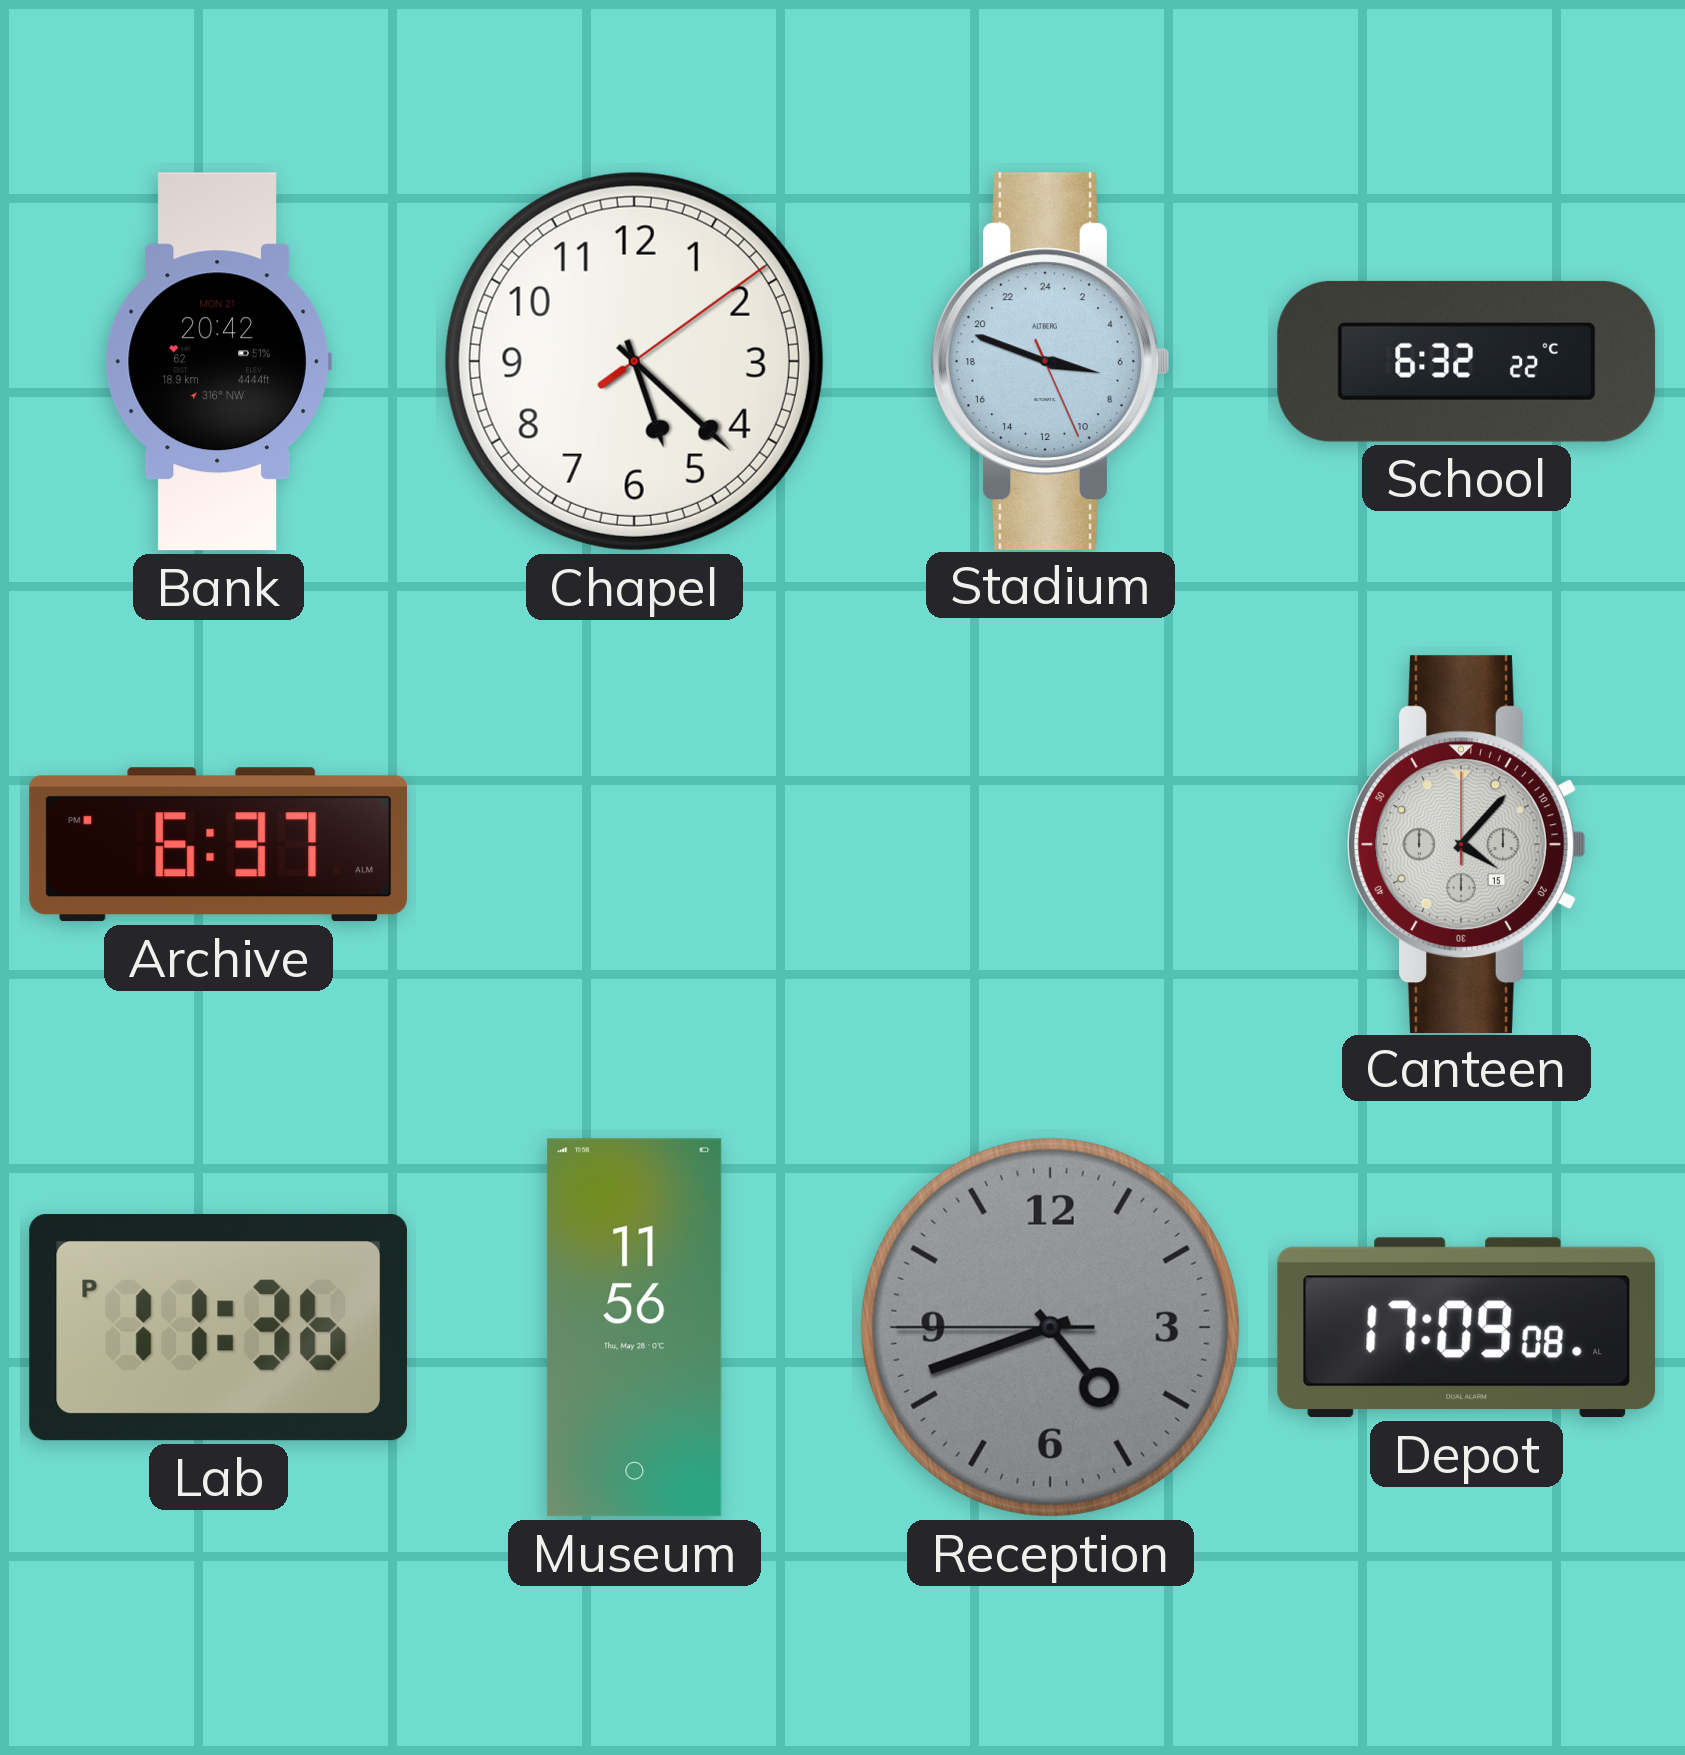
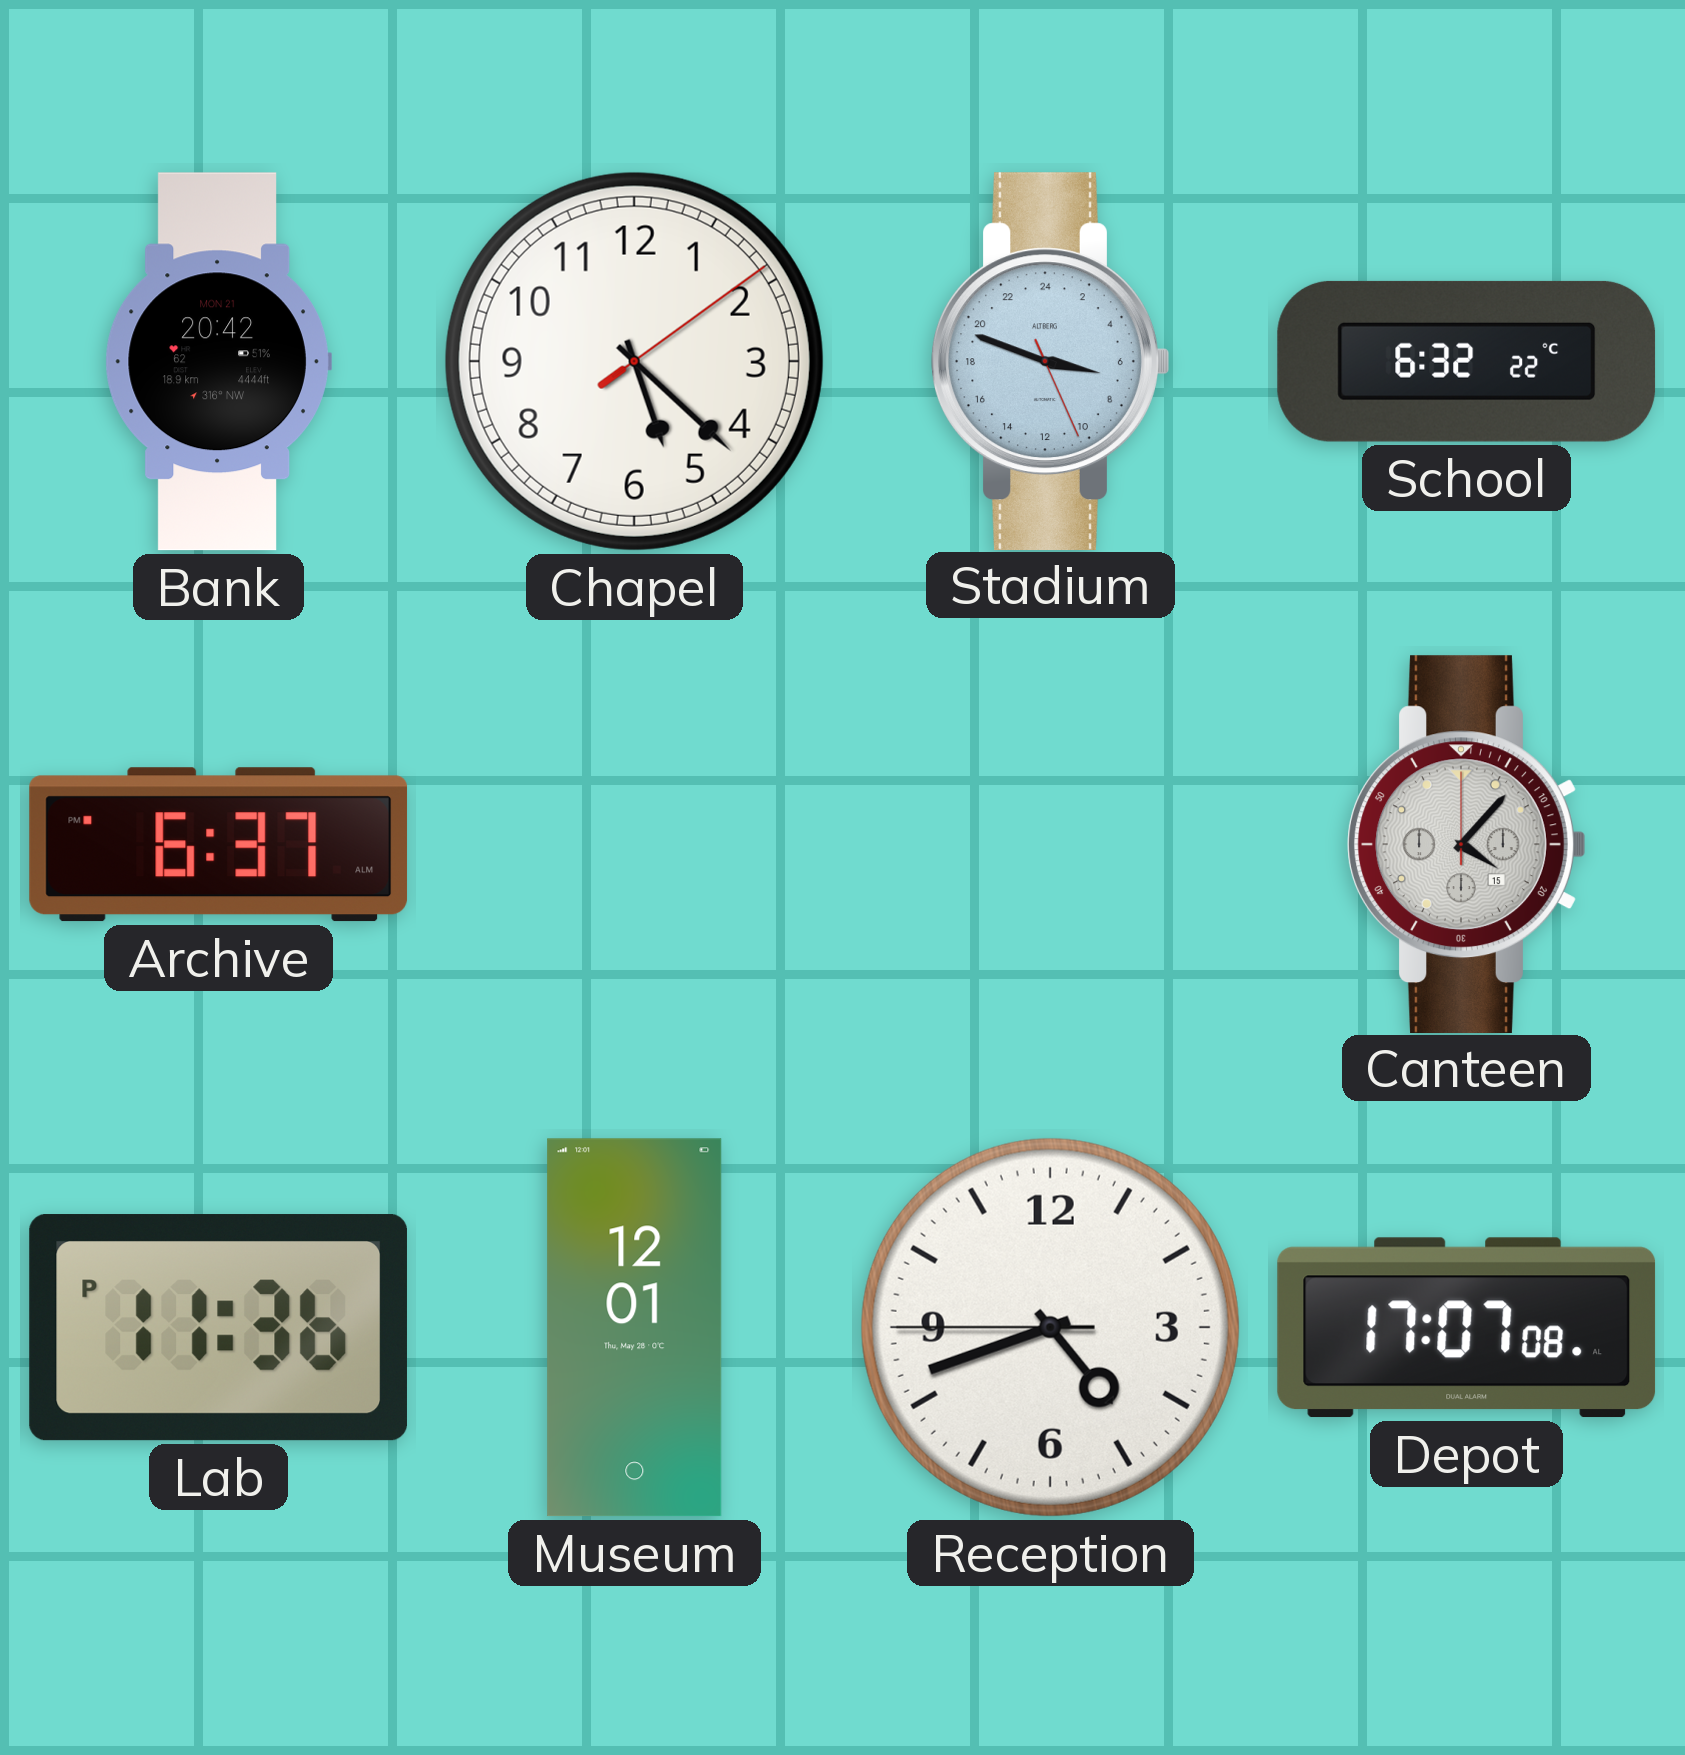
Museum: 11:56 -> 12:01
Reception dial: grey -> white
Depot: 17:09 -> 17:07
